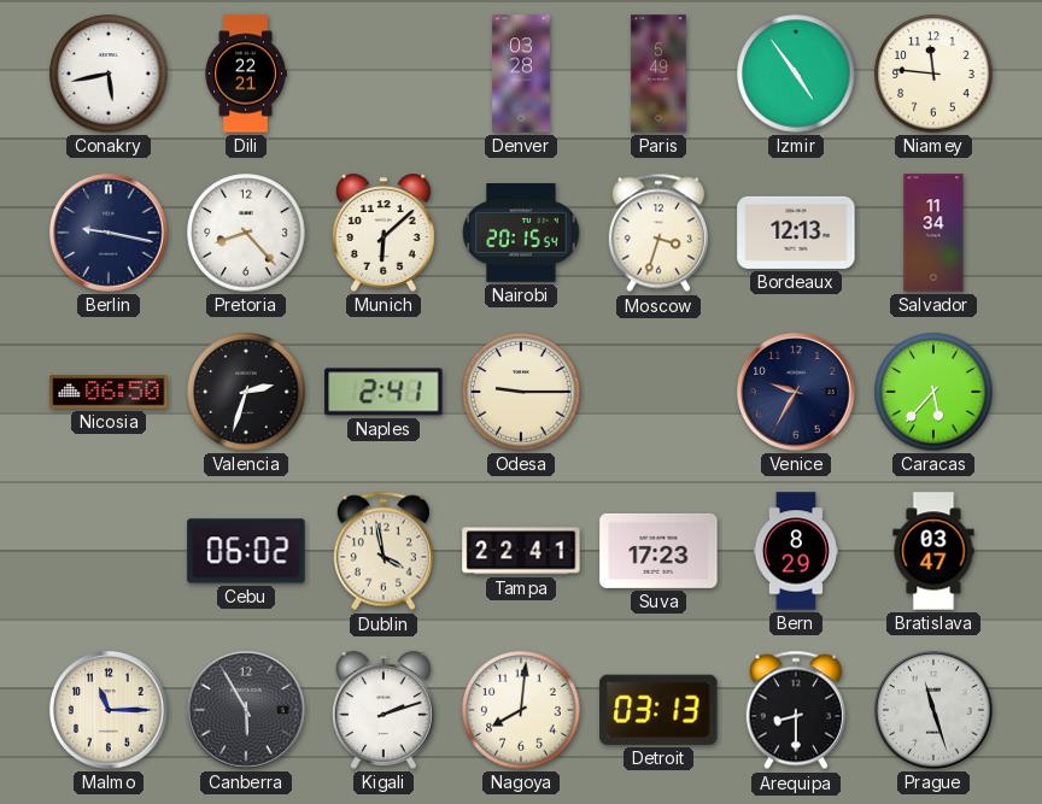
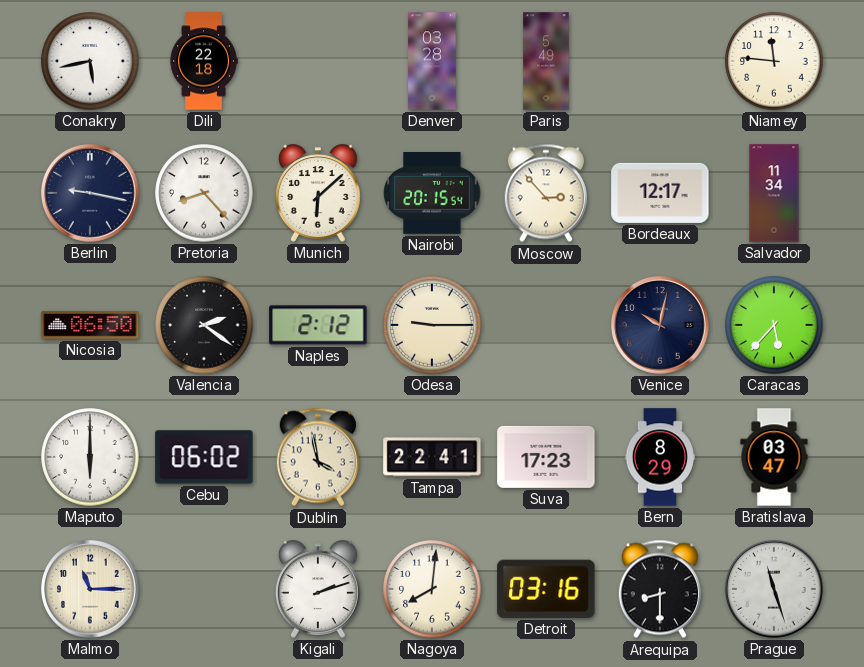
Dili: 22:21 -> 22:18
Izmir: 4:54 -> none
Moscow: 3:33 -> 2:53
Bordeaux: 12:13 -> 12:17
Valencia: 2:33 -> 2:21
Naples: 2:41 -> 2:12
Venice: 9:35 -> 10:02
Maputo: none -> 6:00
Canberra: 5:55 -> none
Detroit: 03:13 -> 03:16
